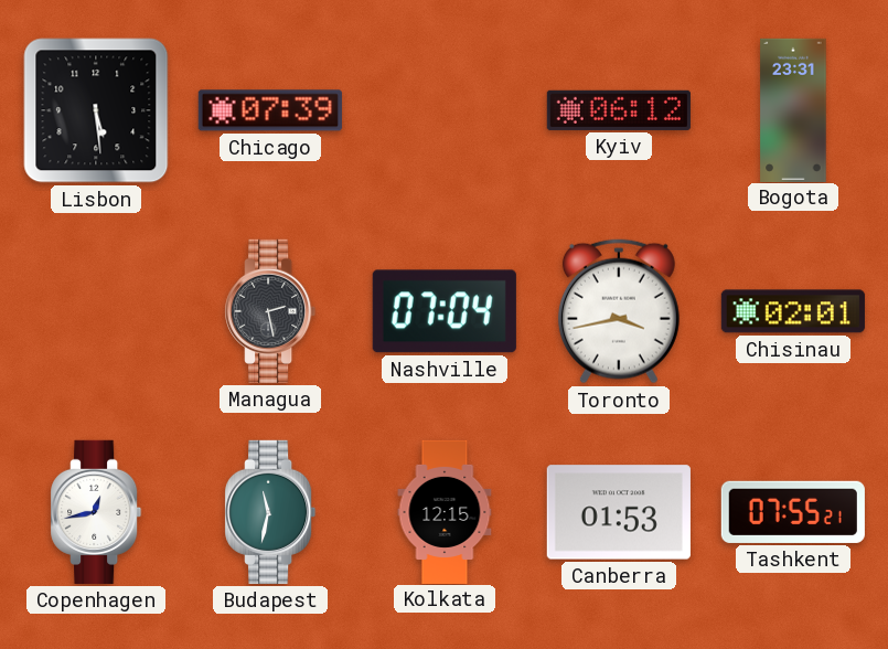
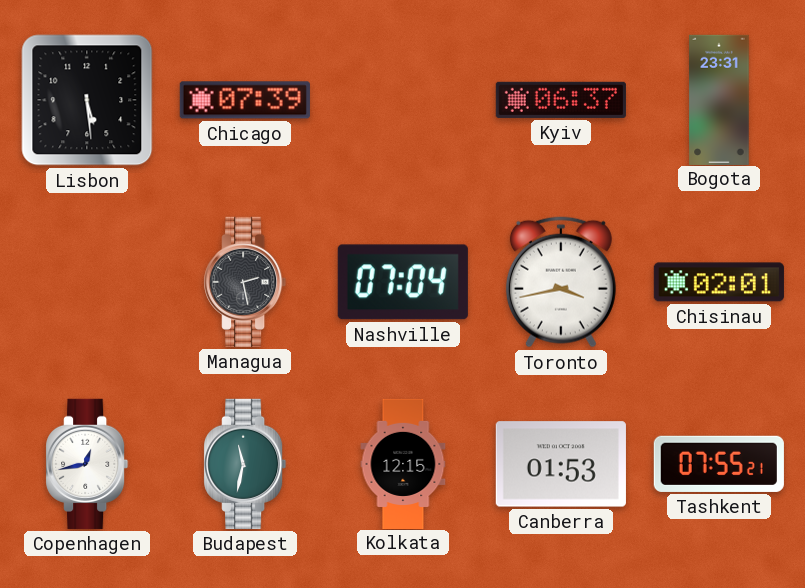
Kyiv: 06:12 -> 06:37
